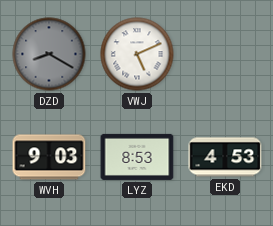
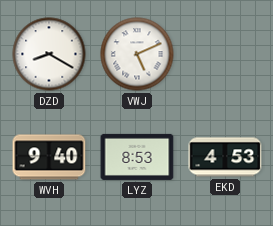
DZD dial: grey -> white
WVH: 9:03 -> 9:40
